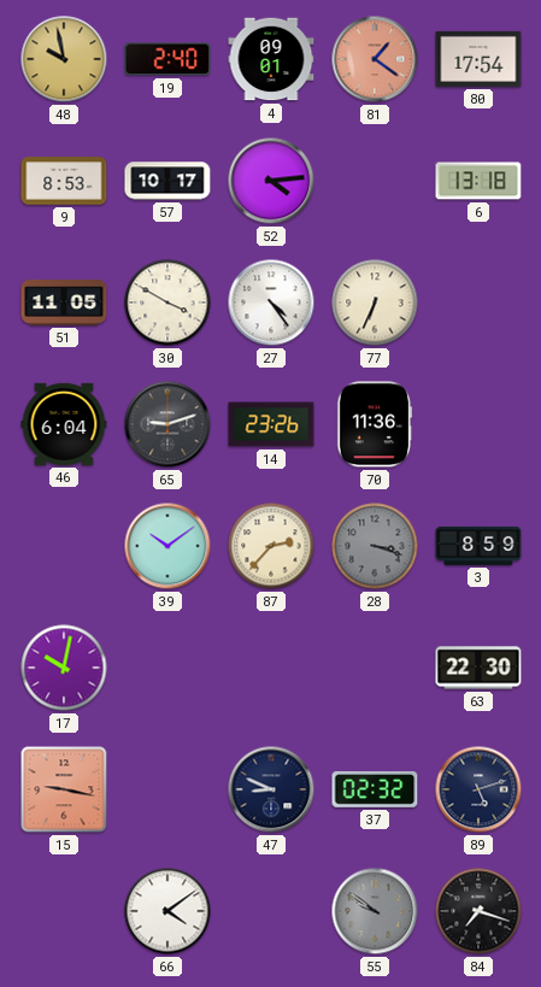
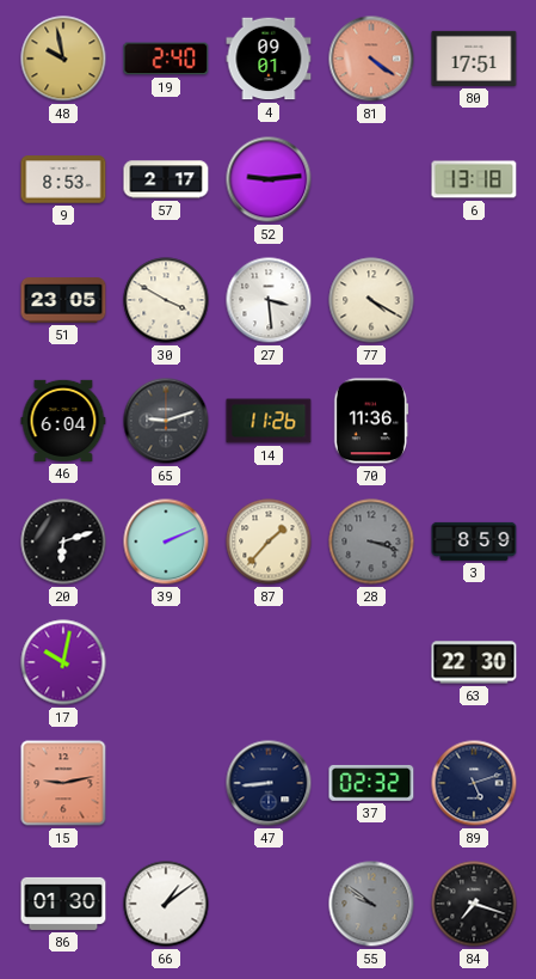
81: 1:21 -> 4:21
80: 17:54 -> 17:51
57: 10:17 -> 2:17
52: 4:14 -> 9:14
51: 11:05 -> 23:05
27: 4:24 -> 3:29
77: 6:34 -> 4:20
14: 23:26 -> 11:26
20: none -> 6:12
39: 10:09 -> 2:11
87: 2:37 -> 1:37
15: 9:17 -> 9:13
47: 8:49 -> 8:44
86: none -> 01:30
66: 4:09 -> 1:09
